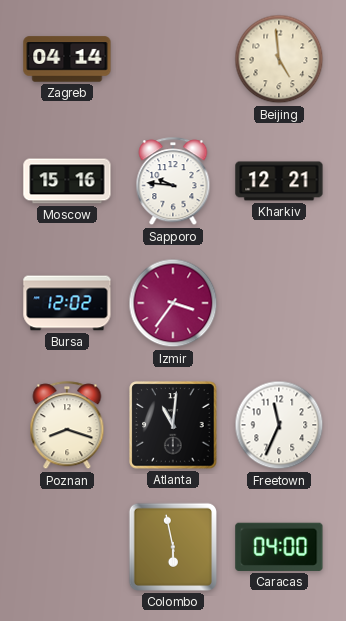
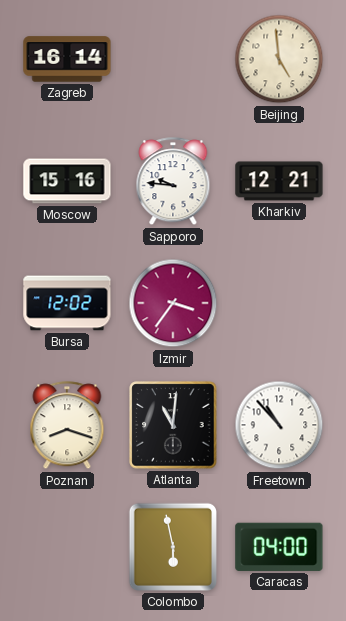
Zagreb: 04:14 -> 16:14
Freetown: 11:34 -> 10:53
